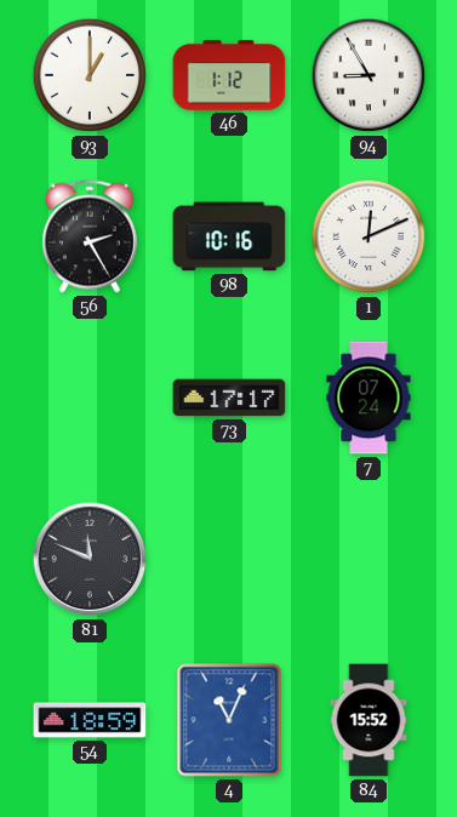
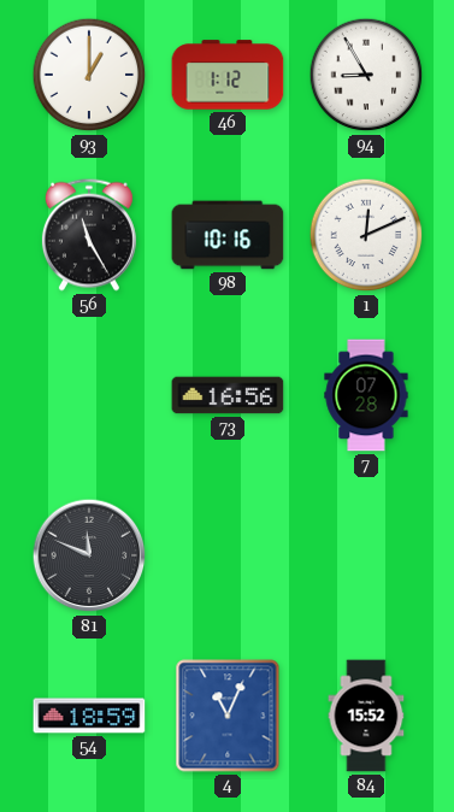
56: 2:25 -> 11:25
73: 17:17 -> 16:56
7: 07:24 -> 07:28
